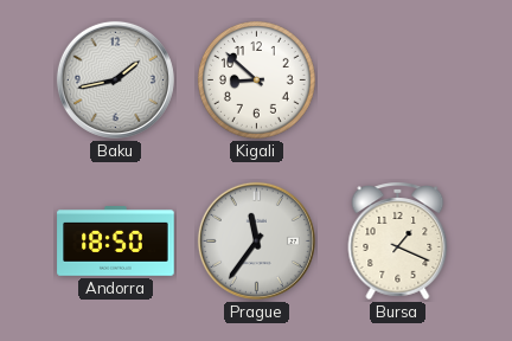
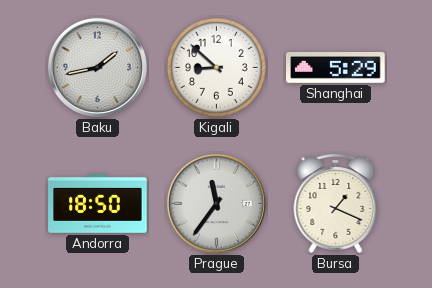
Shanghai: none -> 5:29
